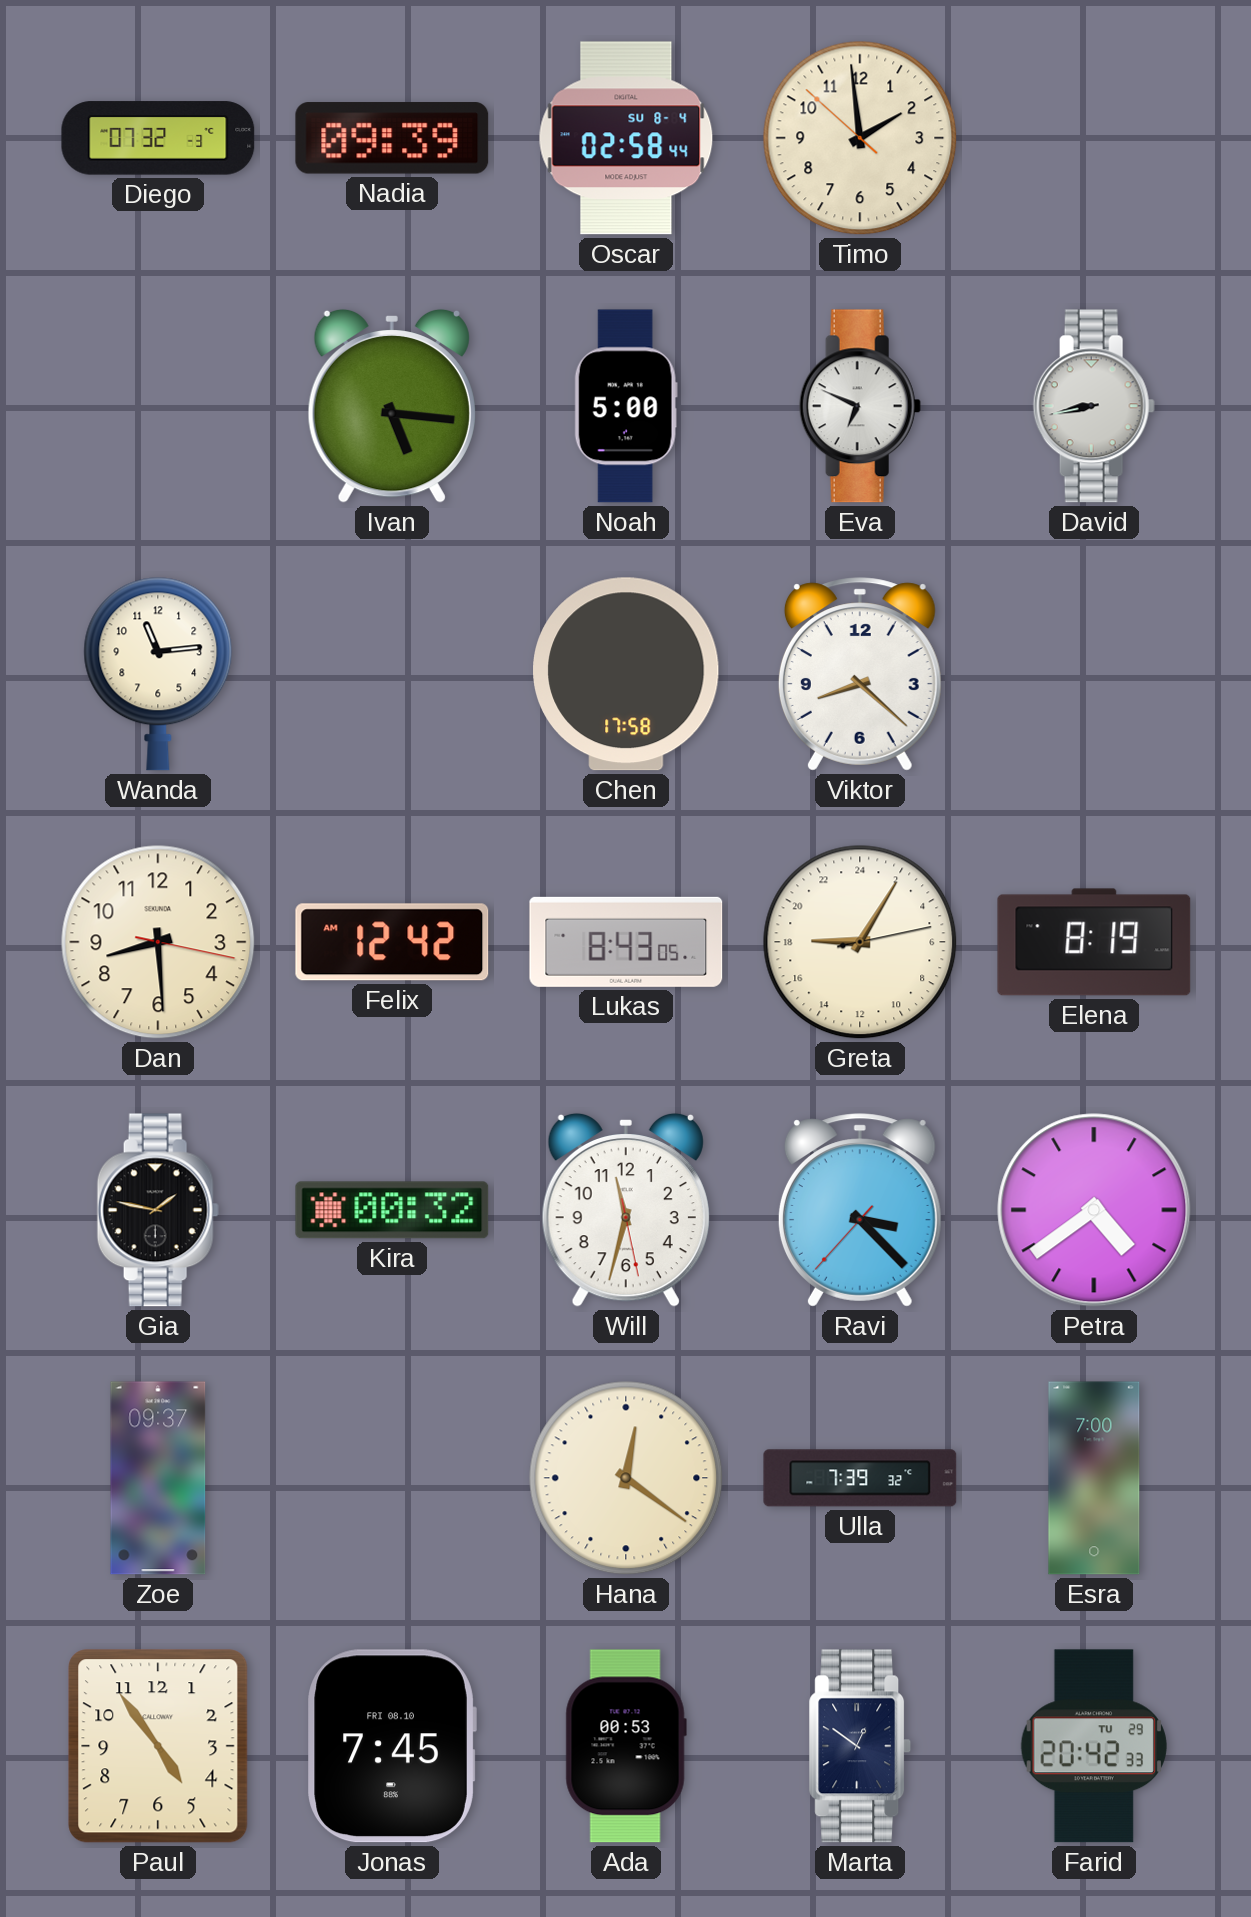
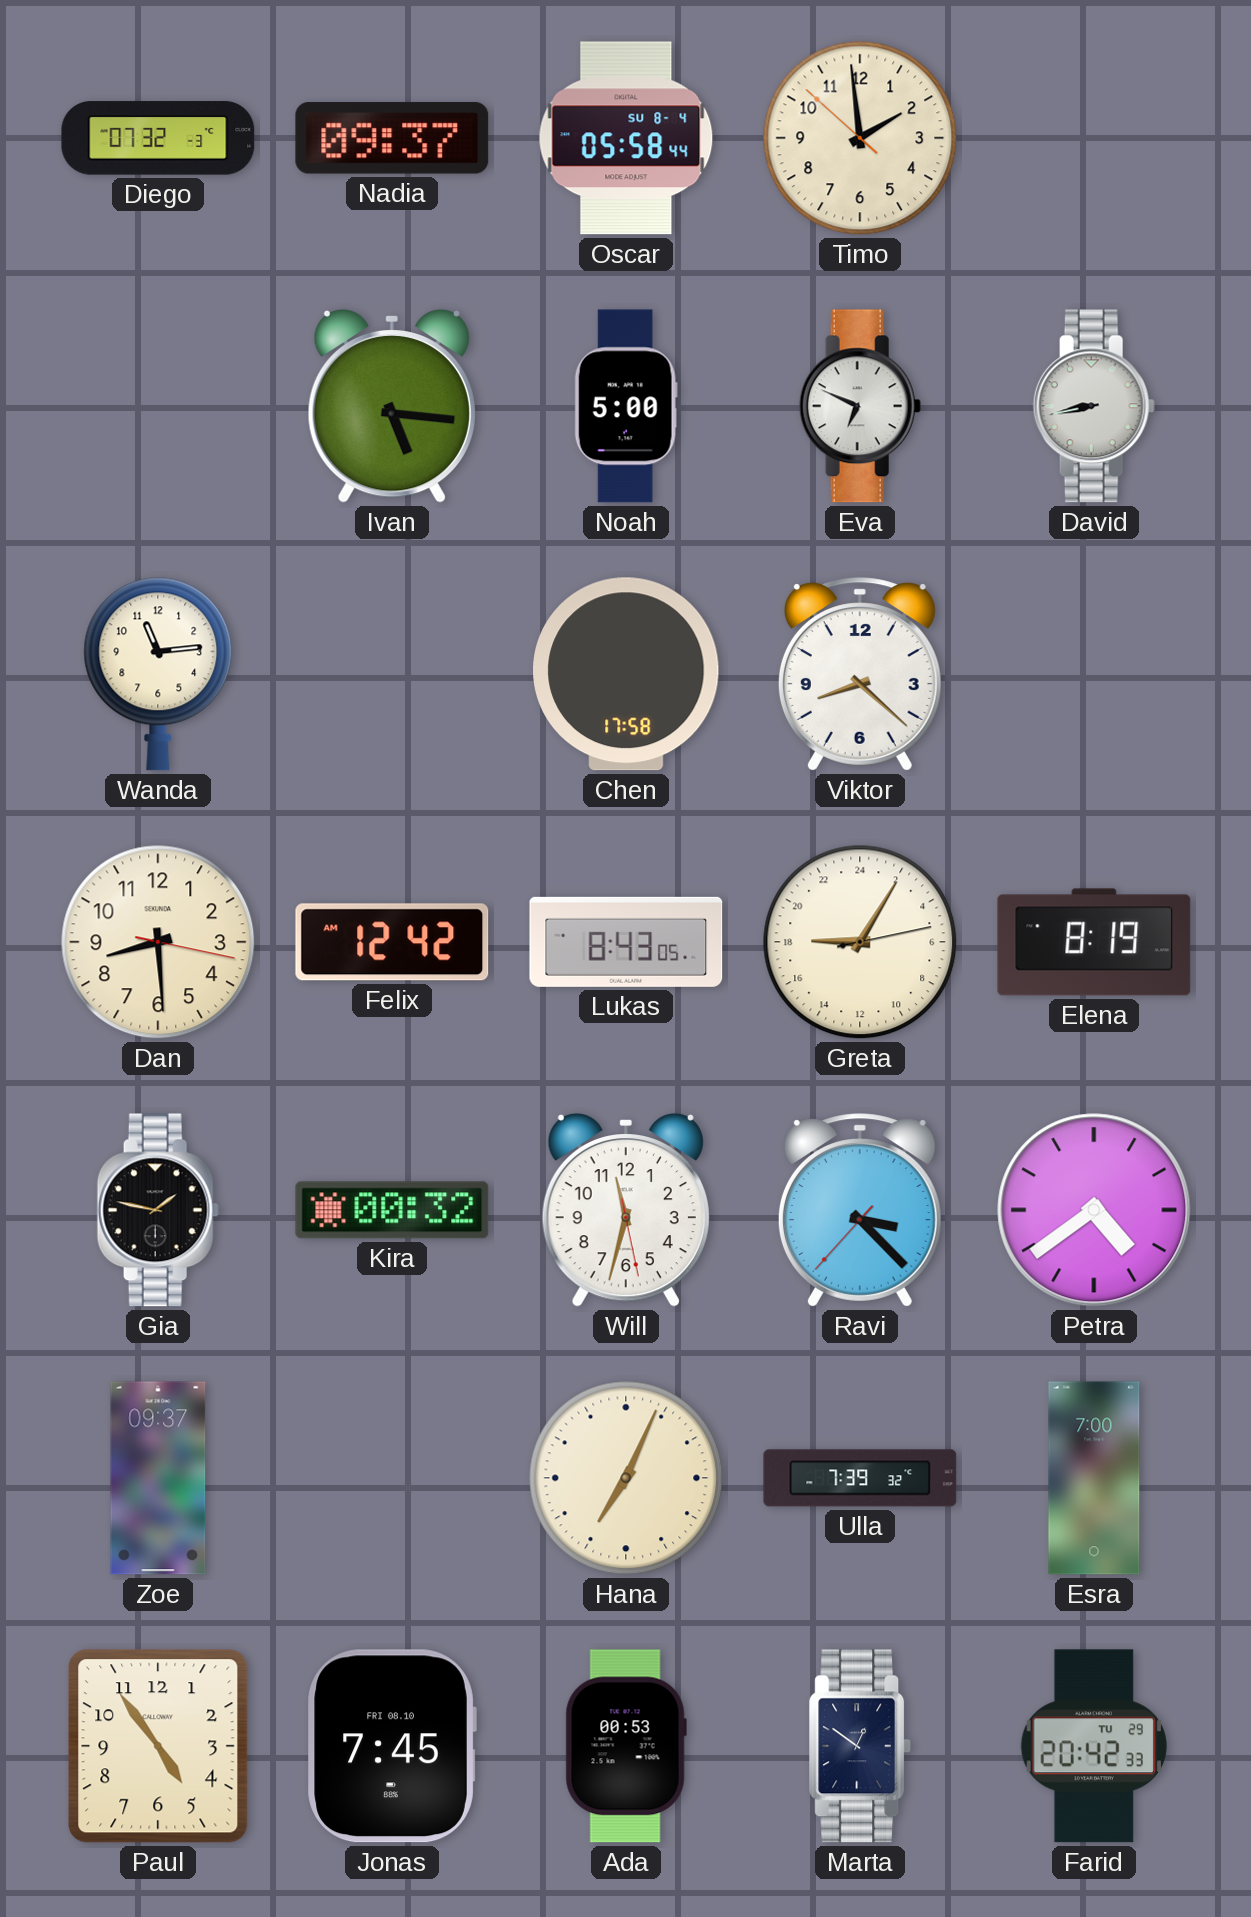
Nadia: 09:39 -> 09:37
Oscar: 02:58 -> 05:58
Hana: 12:21 -> 7:04
